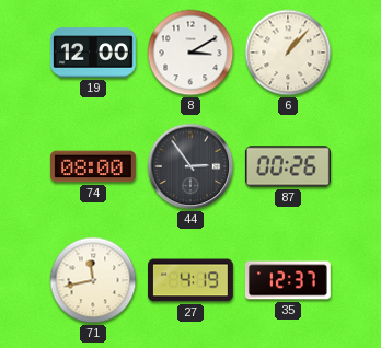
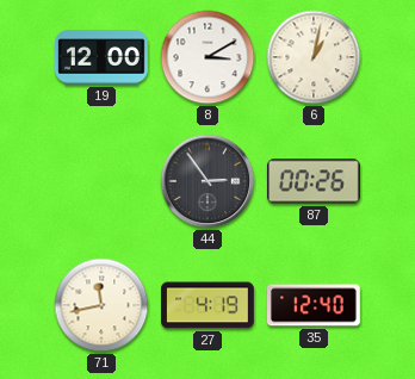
6: 1:07 -> 1:02
74: 08:00 -> none
35: 12:37 -> 12:40
